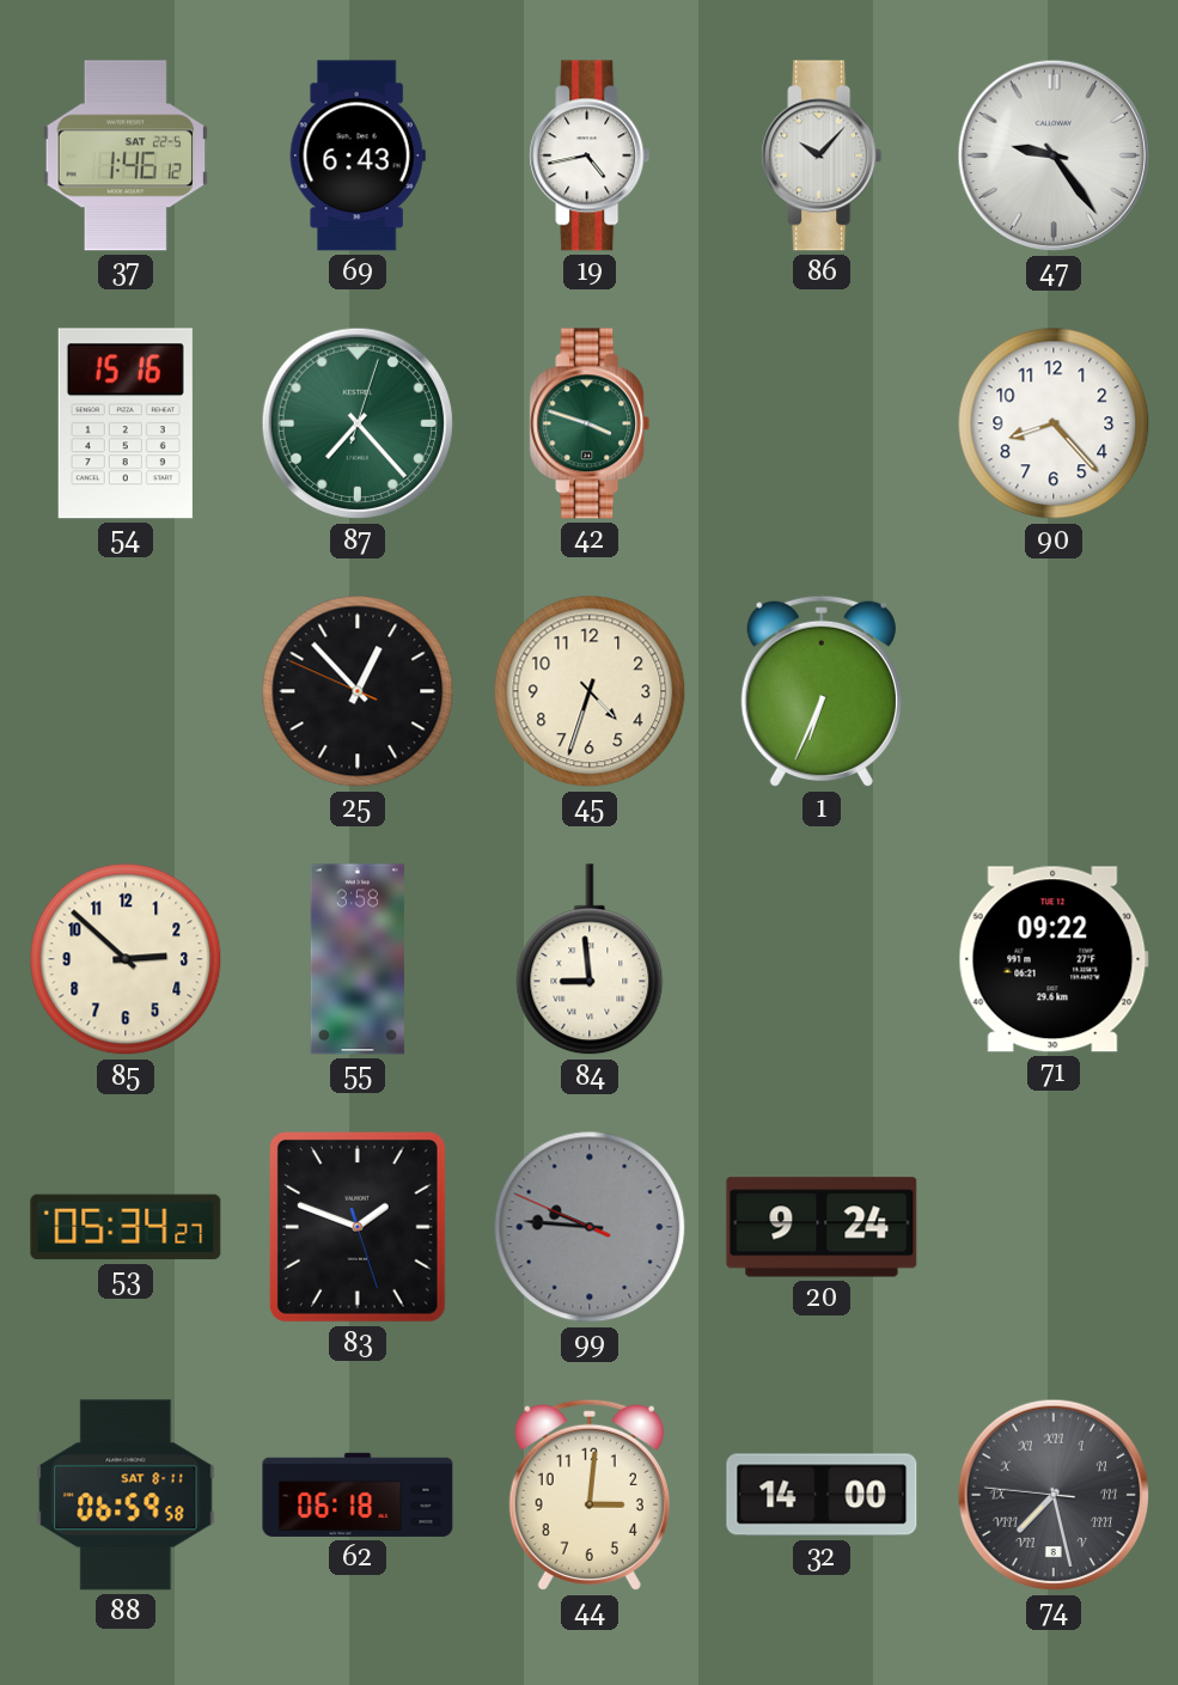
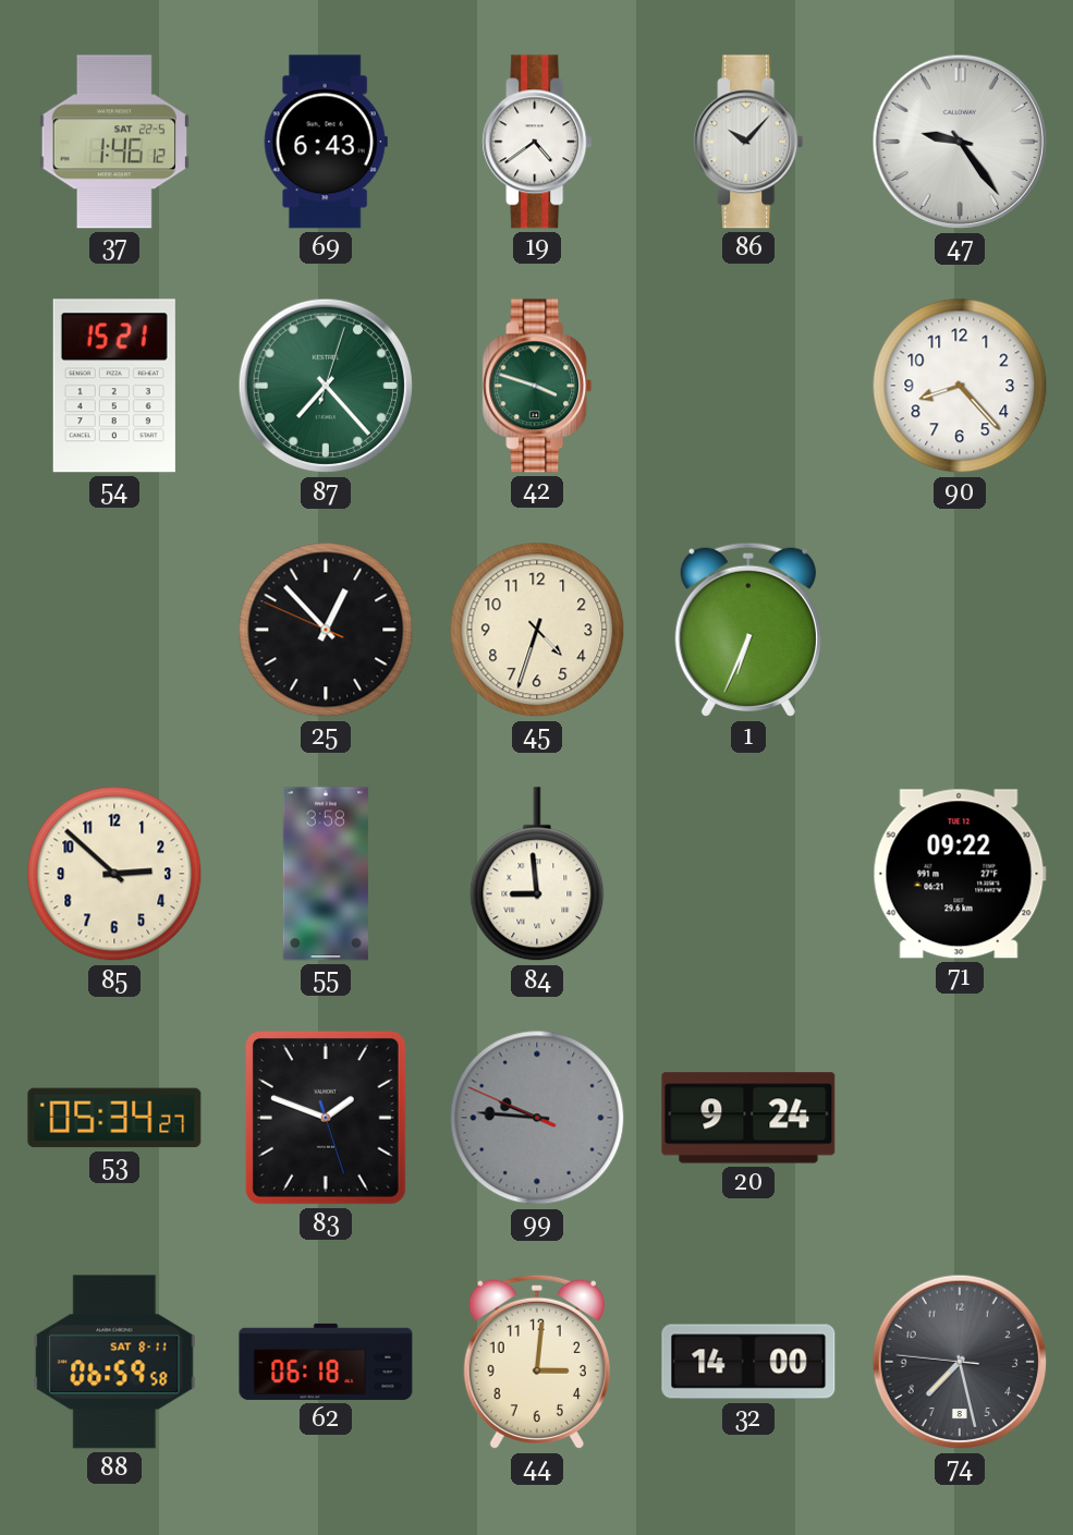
19: 4:43 -> 4:39
54: 15:16 -> 15:21
74 numerals: Roman -> Arabic
